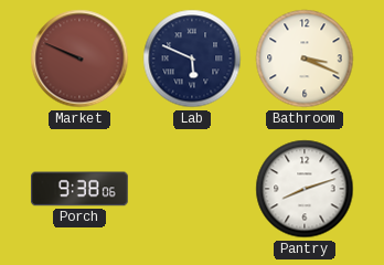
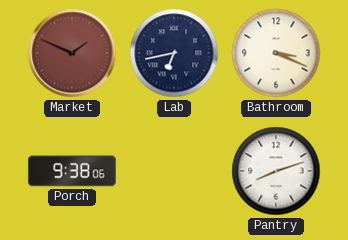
Market: 9:49 -> 1:49
Lab: 5:49 -> 6:43
